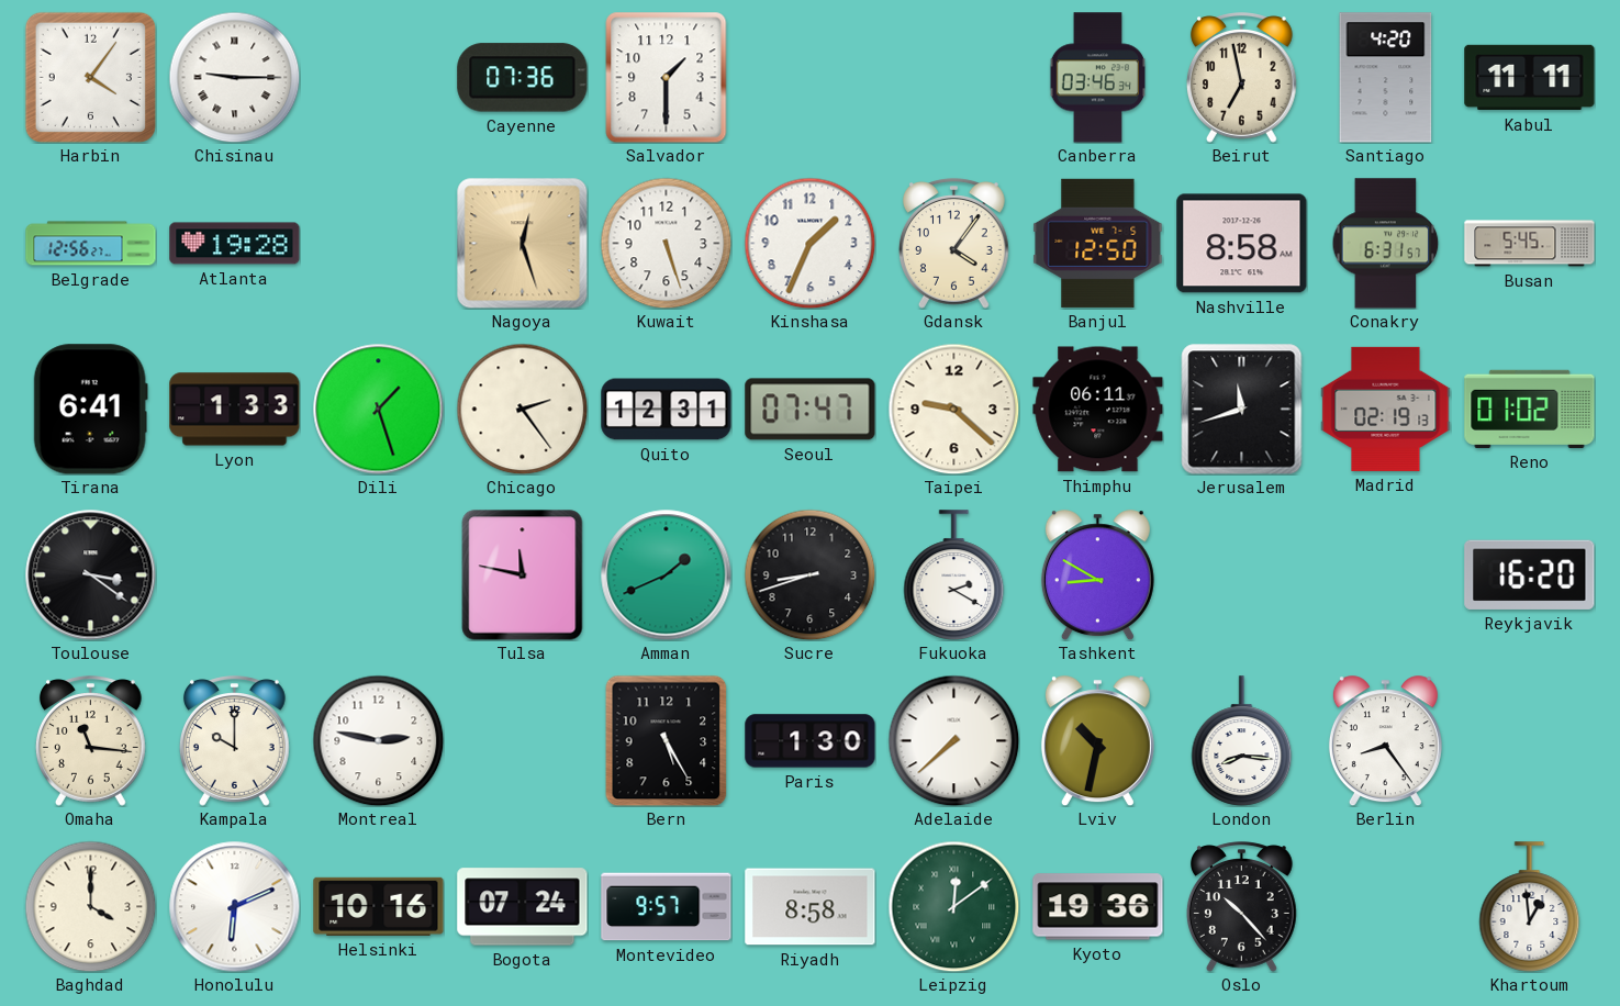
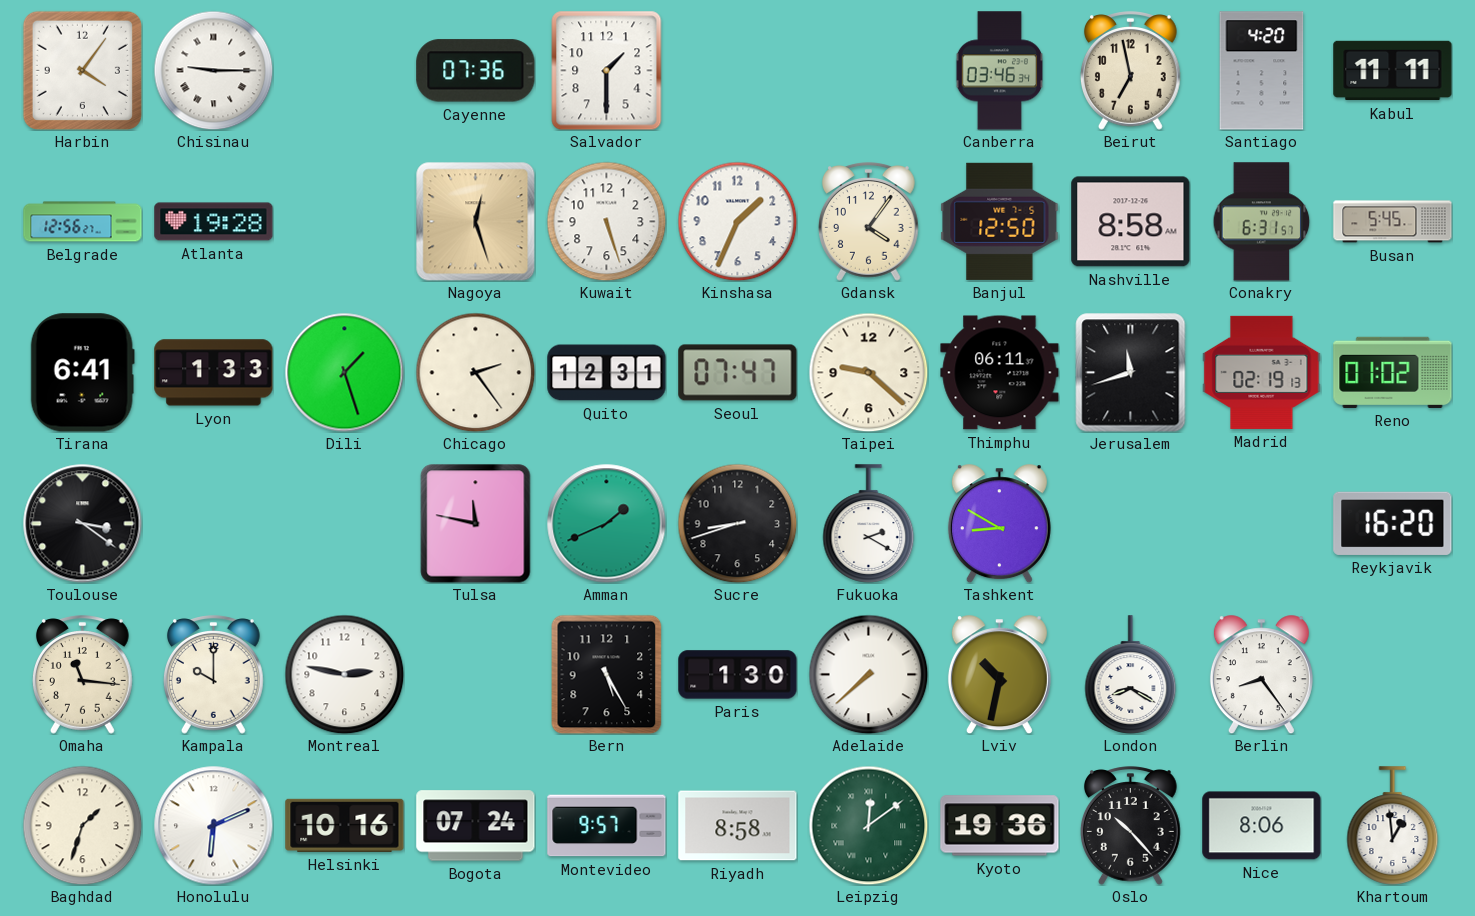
London: 8:16 -> 8:20
Baghdad: 4:00 -> 1:33
Nice: none -> 8:06
